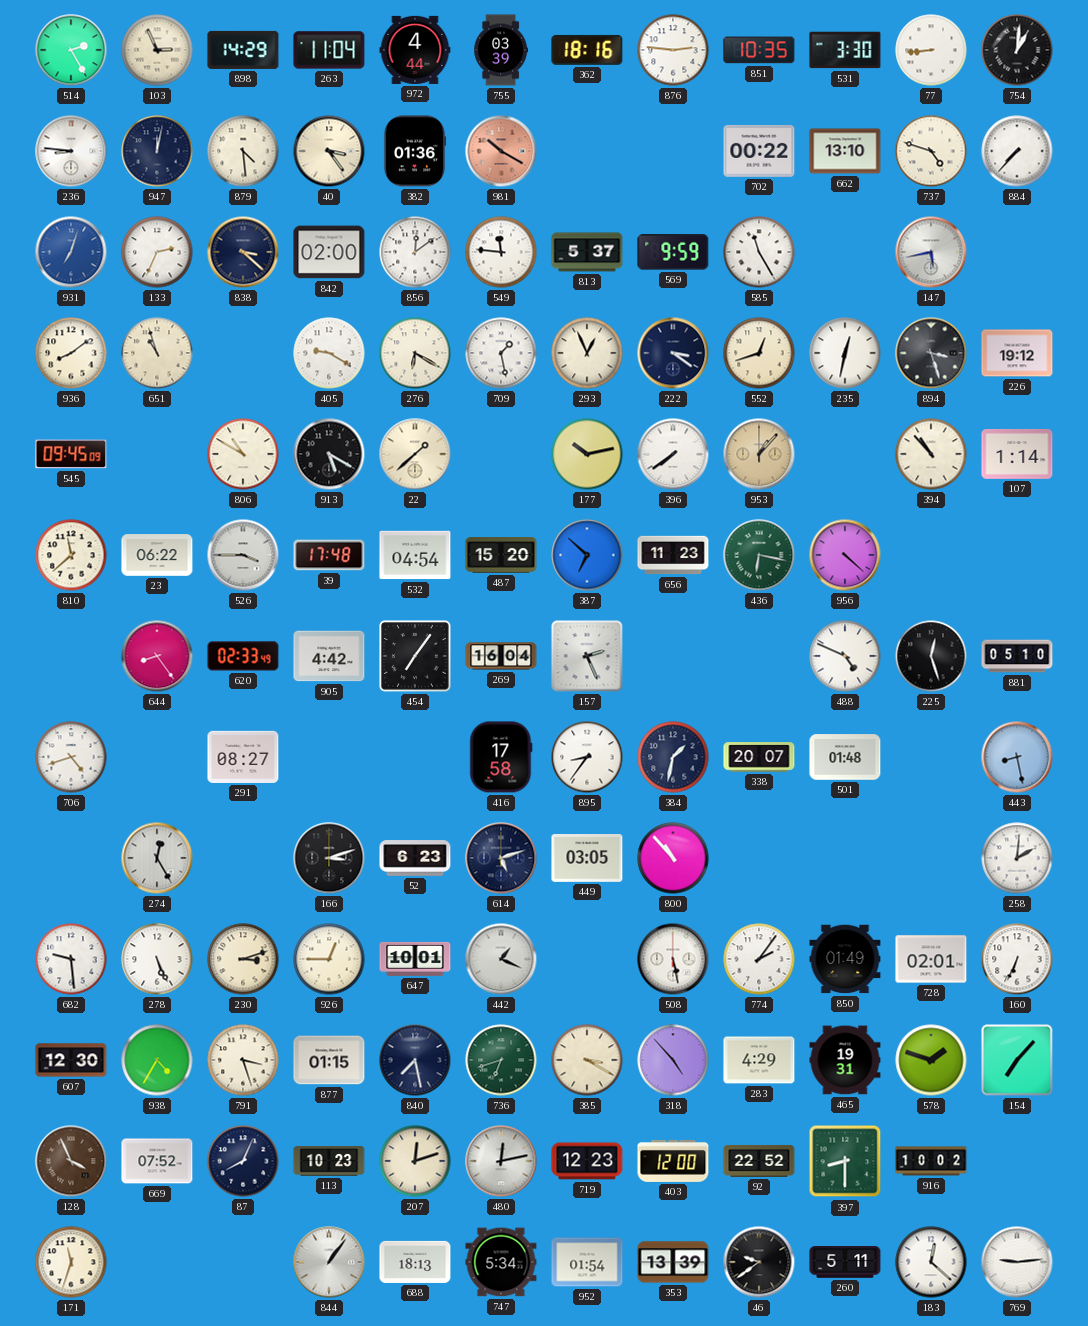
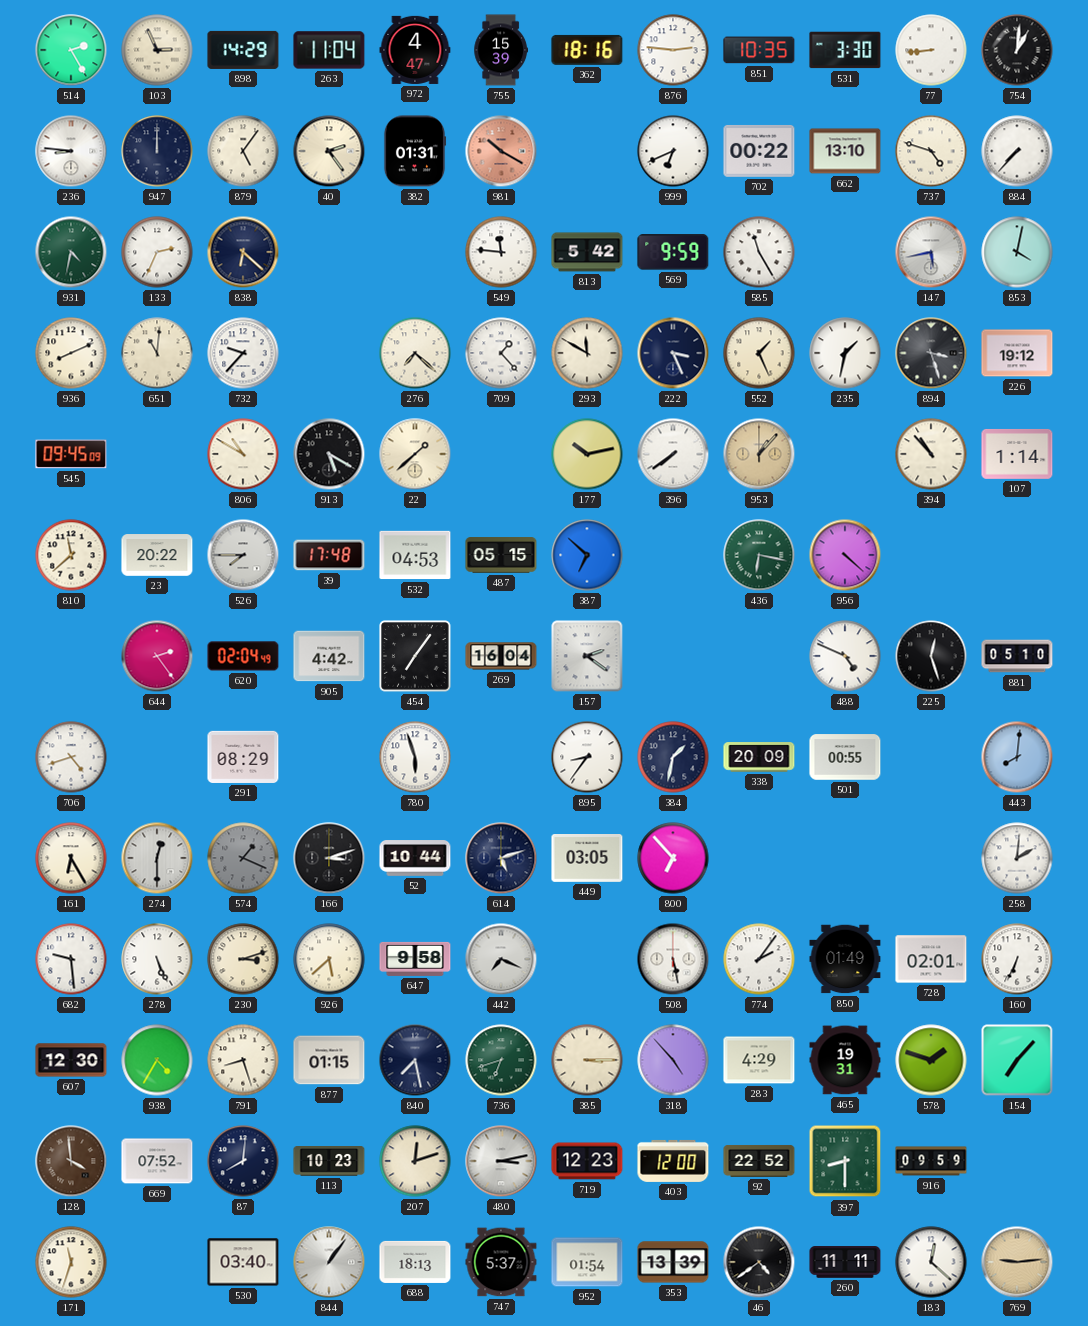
972: 4:44 -> 4:47
755: 03:39 -> 15:39
947: 12:02 -> 12:00
879: 4:29 -> 5:06
40: 3:24 -> 2:24
382: 01:36 -> 01:31
999: none -> 6:41
931: 7:03 -> 4:32
931 dial: blue -> green
838: 3:22 -> 6:22
842: 02:00 -> none
856: 12:09 -> none
813: 5:37 -> 5:42
853: none -> 4:02
936: 8:09 -> 8:11
651: 10:57 -> 11:01
732: none -> 9:37
405: 9:20 -> none
276: 6:20 -> 7:22
709: 1:28 -> 1:23
293: 12:56 -> 11:50
222: 3:21 -> 3:26
552: 12:42 -> 1:26
235: 12:32 -> 1:32
23: 06:22 -> 20:22
526: 3:45 -> 7:45
532: 04:54 -> 04:53
487: 15:20 -> 05:15
656: 11:23 -> none
644: 8:24 -> 2:24
620: 02:33 -> 02:04
157: 2:26 -> 2:21
291: 08:27 -> 08:29
780: none -> 5:57
416: 17:58 -> none
338: 20:07 -> 20:09
501: 01:48 -> 00:55
443: 8:28 -> 8:01
161: none -> 6:25
274: 12:25 -> 12:30
574: none -> 1:19
52: 6:23 -> 10:44
800: 10:53 -> 6:53
926: 12:45 -> 5:38
647: 10:01 -> 9:58
442: 1:19 -> 7:19
791: 3:27 -> 8:27
385: 3:20 -> 3:15
128: 3:56 -> 3:59
87: 8:04 -> 8:01
480: 12:13 -> 3:13
916: 10:02 -> 09:59
530: none -> 03:40
747: 5:34 -> 5:37
46: 9:39 -> 4:39
260: 5:11 -> 11:11
769 dial: white -> champagne
